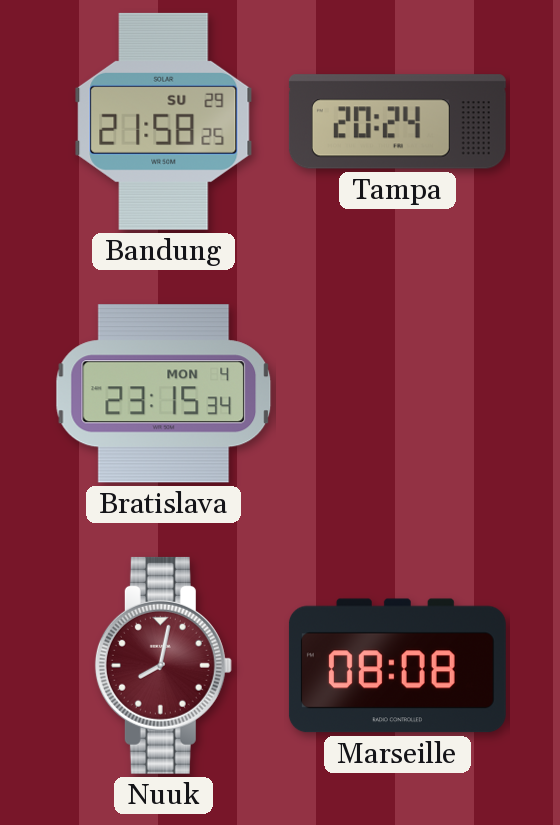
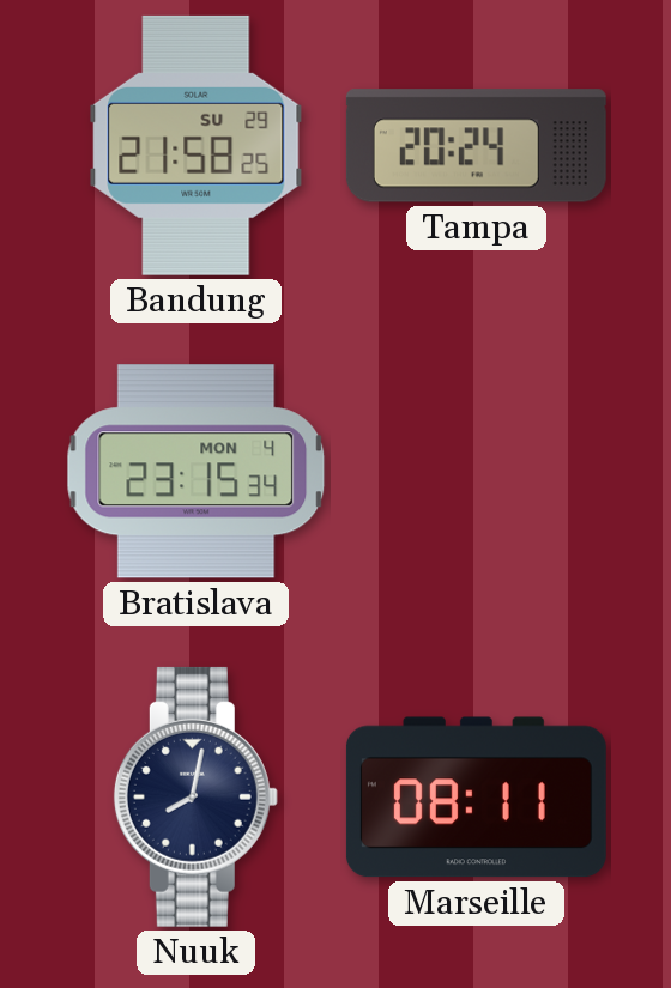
Nuuk dial: burgundy -> navy
Marseille: 08:08 -> 08:11
